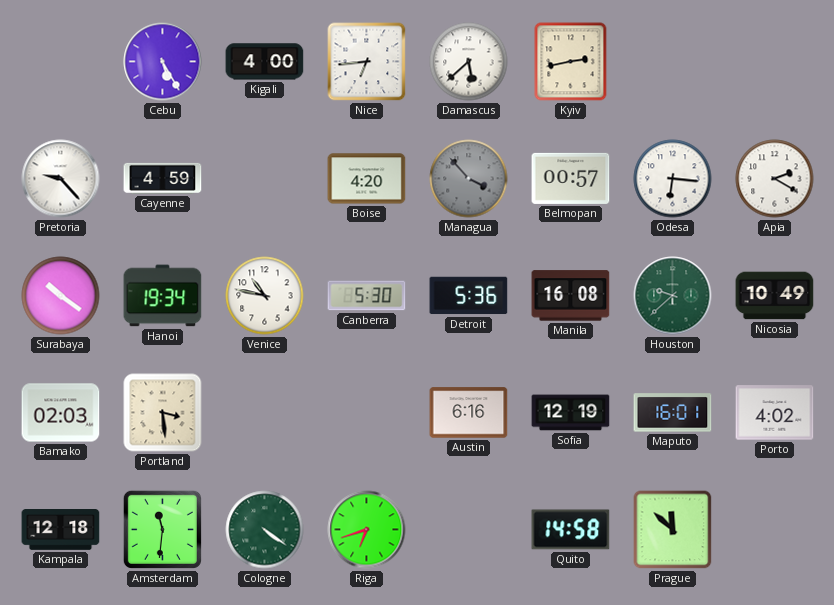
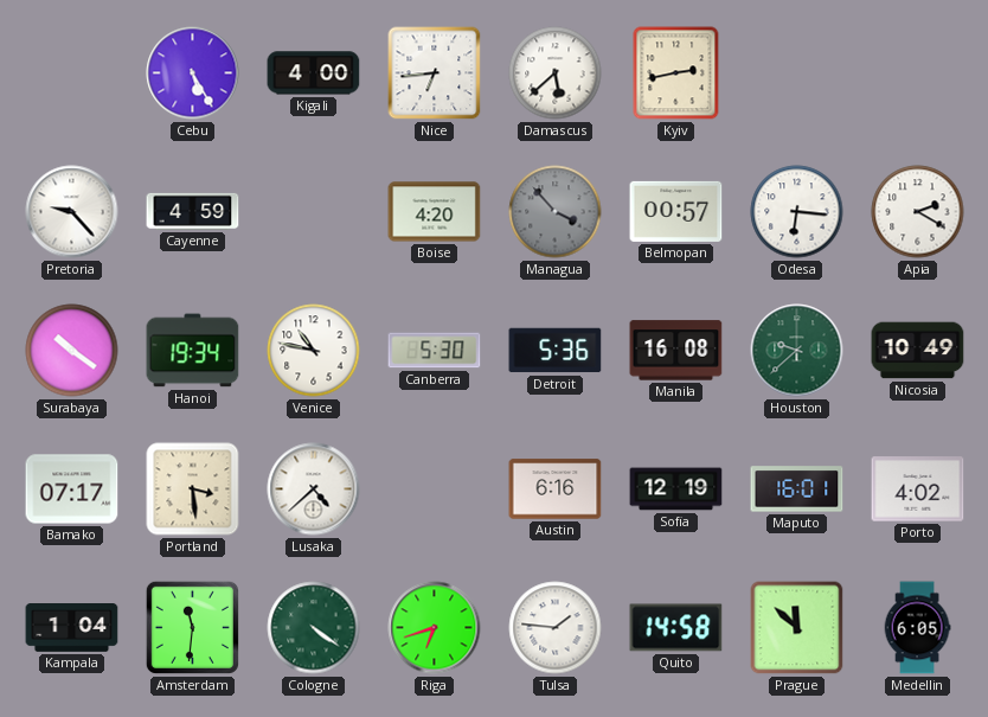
Bamako: 02:03 -> 07:17
Lusaka: none -> 4:38
Kampala: 12:18 -> 1:04
Tulsa: none -> 1:46
Medellin: none -> 6:05
